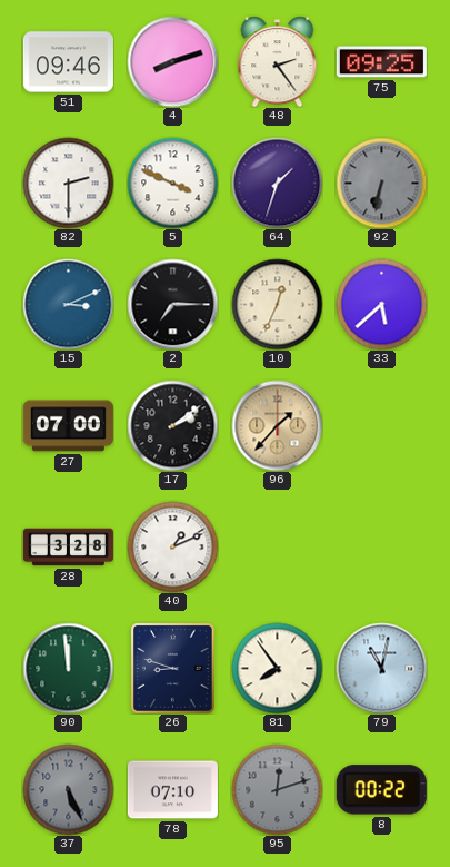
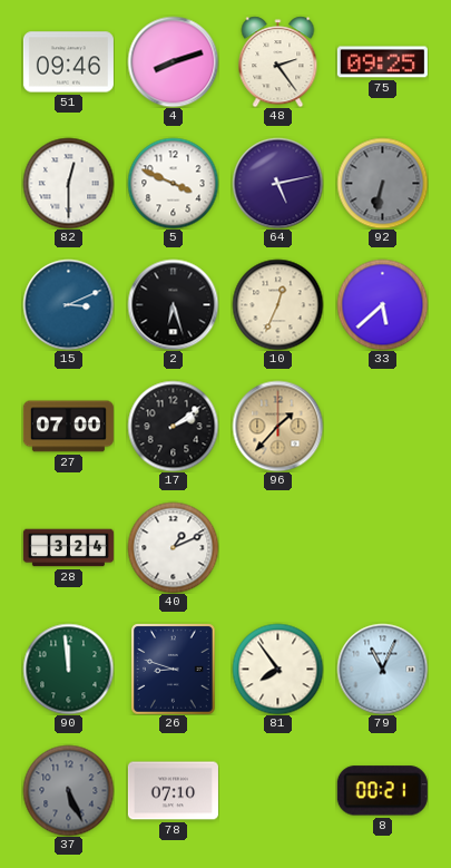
82: 2:30 -> 12:30
64: 1:33 -> 5:13
2: 7:15 -> 6:27
28: 3:28 -> 3:24
79: 11:02 -> 11:04
95: 12:12 -> none
8: 00:22 -> 00:21
